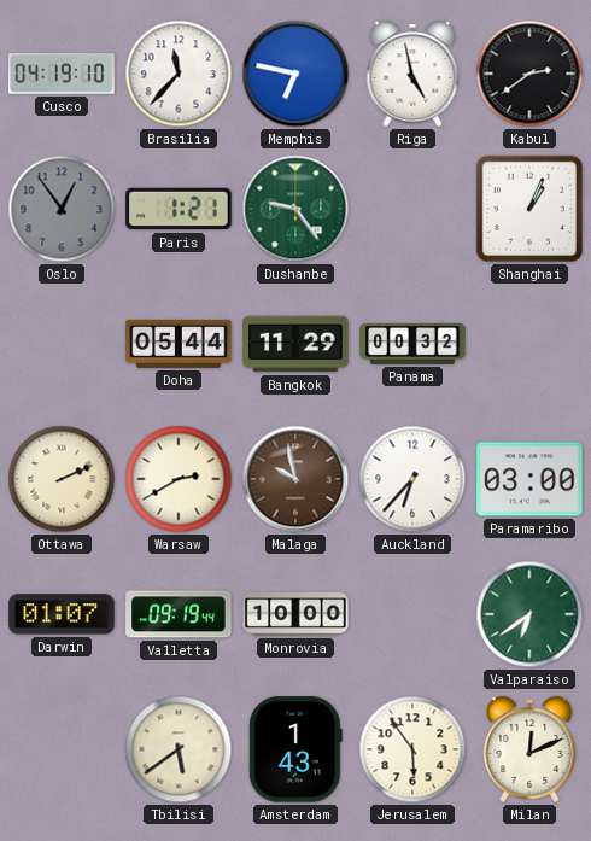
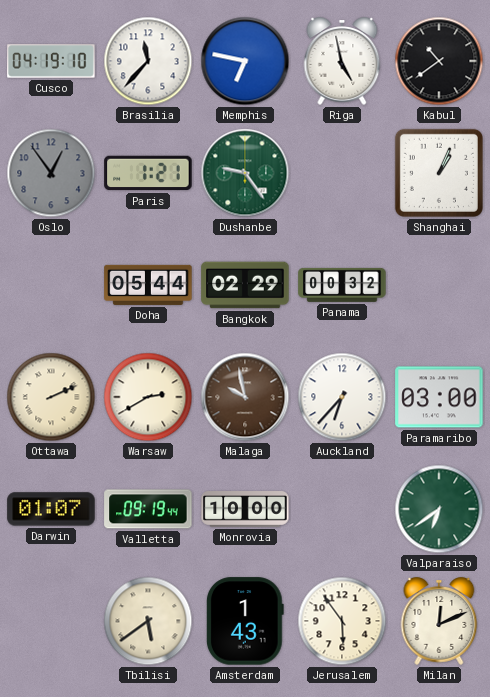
Kabul: 2:39 -> 10:39
Bangkok: 11:29 -> 02:29
